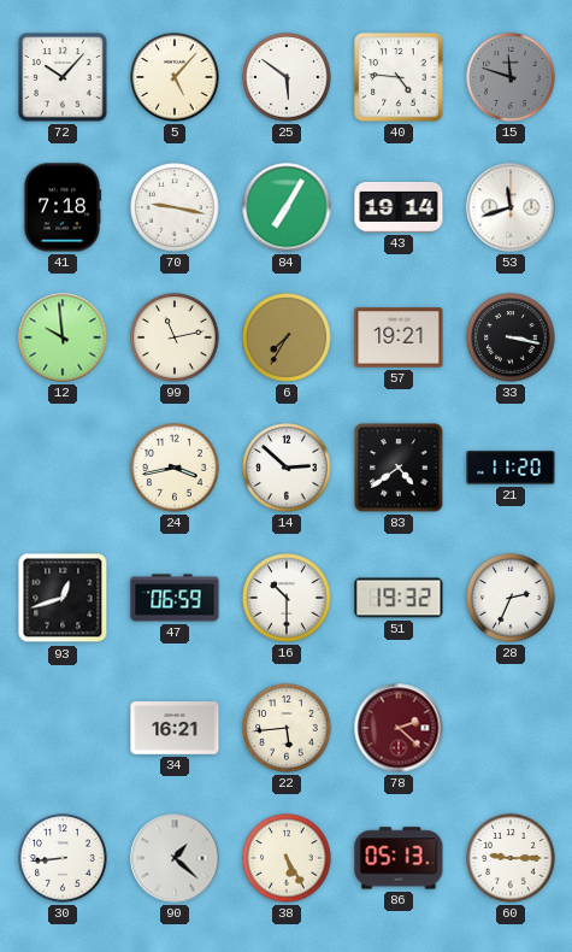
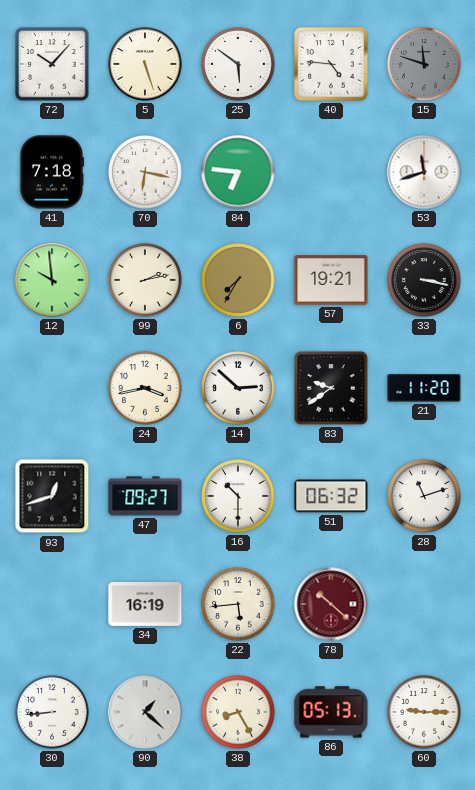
5: 5:07 -> 5:27
70: 9:17 -> 6:17
84: 7:05 -> 6:46
43: 19:14 -> none
99: 11:13 -> 2:13
83: 4:39 -> 9:39
47: 06:59 -> 09:27
51: 19:32 -> 06:32
28: 2:34 -> 11:12
34: 16:21 -> 16:19
78: 2:22 -> 10:22
38: 5:25 -> 8:25
